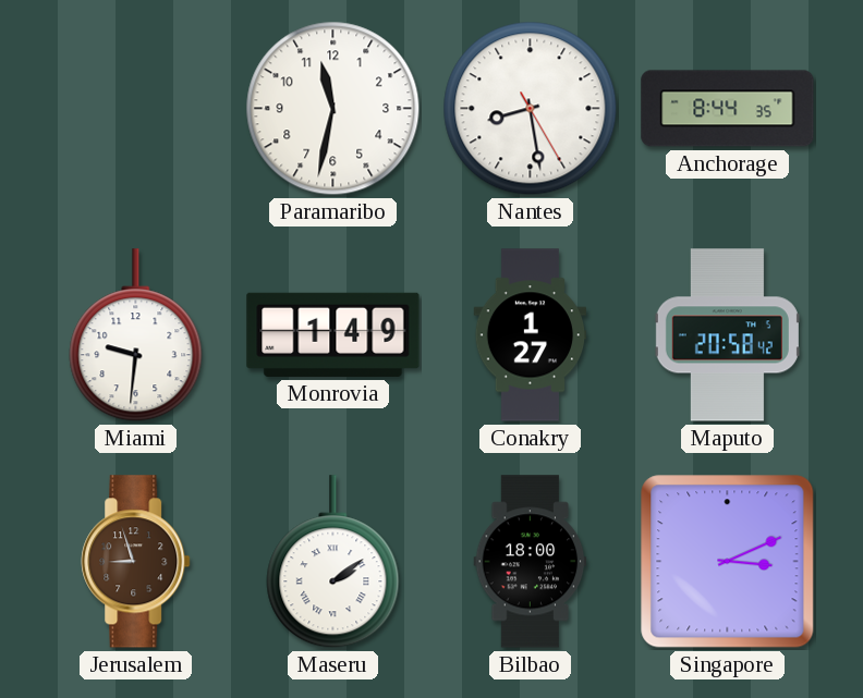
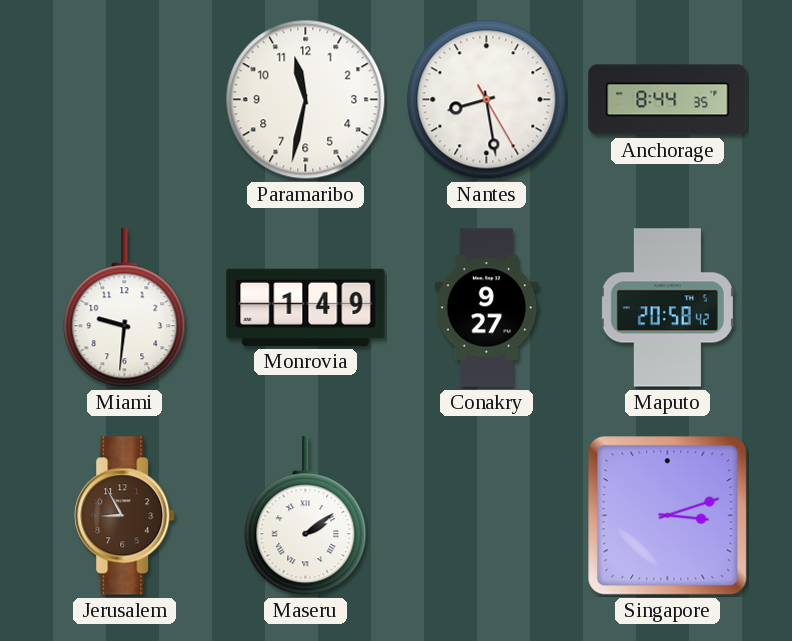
Conakry: 1:27 -> 9:27
Jerusalem: 8:57 -> 8:55
Bilbao: 18:00 -> none
Singapore: 3:11 -> 3:12
